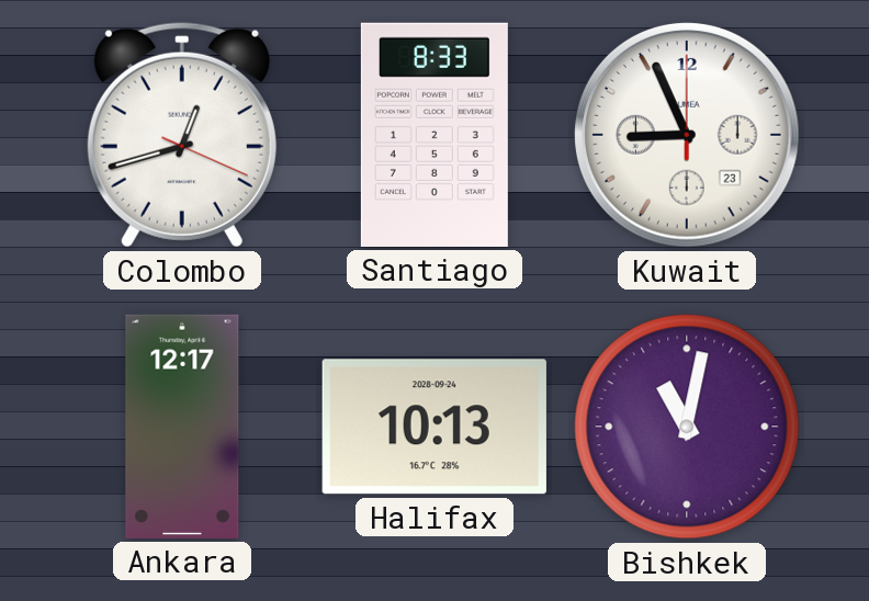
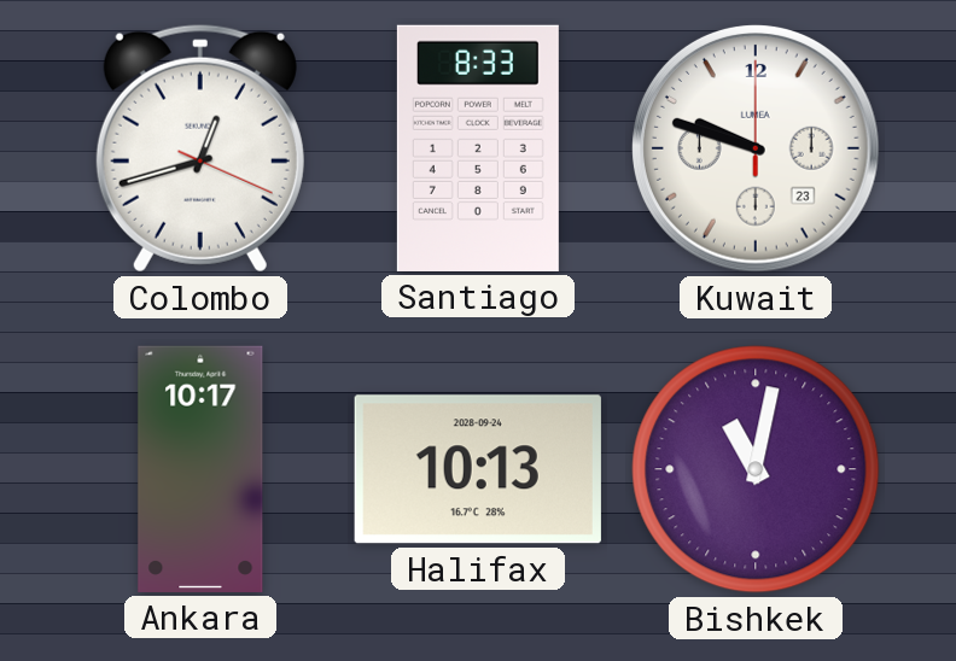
Kuwait: 8:56 -> 9:48
Ankara: 12:17 -> 10:17
